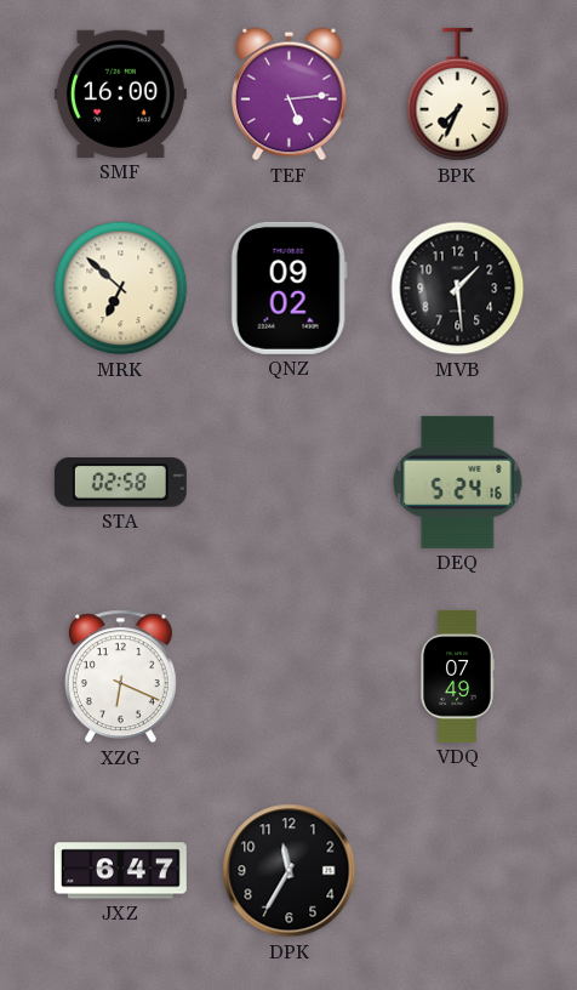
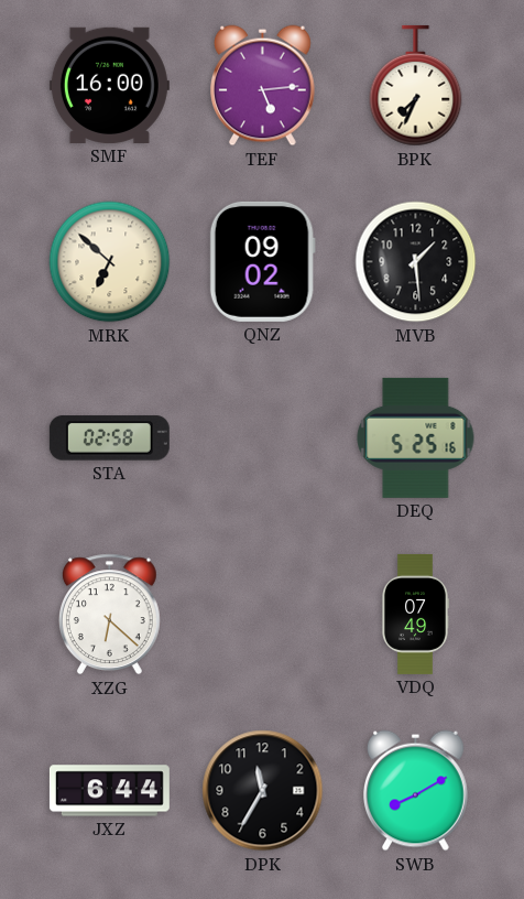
DEQ: 5:24 -> 5:25
XZG: 6:19 -> 6:22
JXZ: 6:47 -> 6:44
SWB: none -> 8:10
